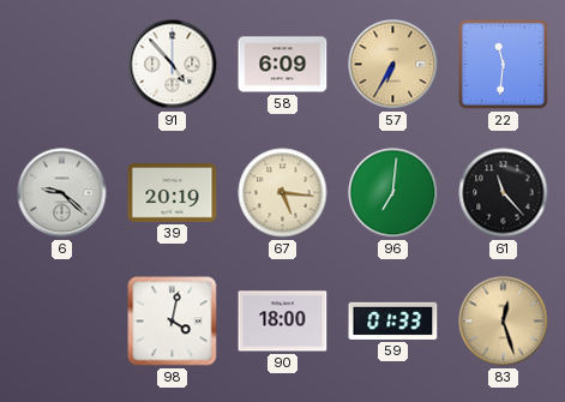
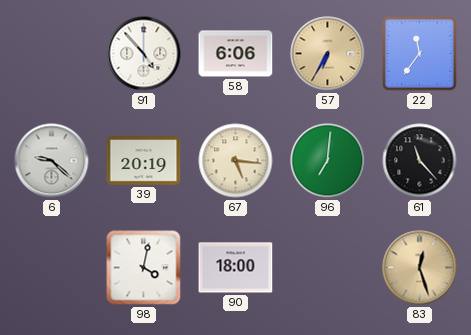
58: 6:09 -> 6:06
22: 11:31 -> 11:36
59: 01:33 -> none
